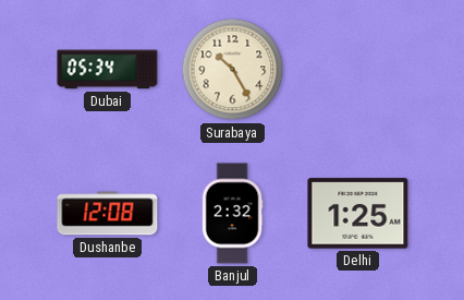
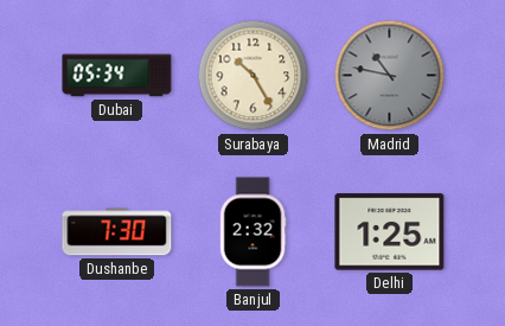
Madrid: none -> 10:47
Dushanbe: 12:08 -> 7:30
